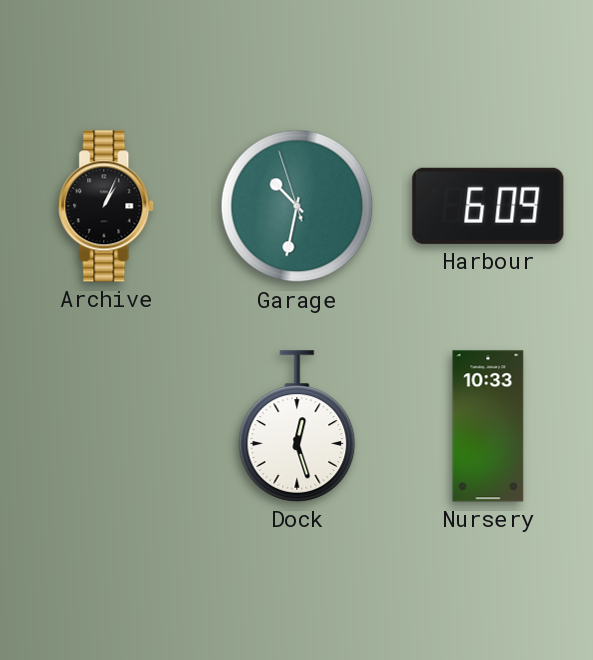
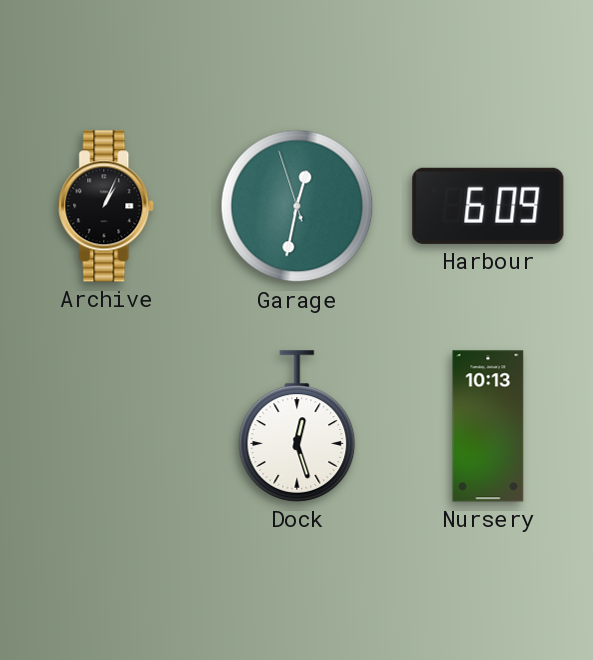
Garage: 10:31 -> 12:31
Nursery: 10:33 -> 10:13
